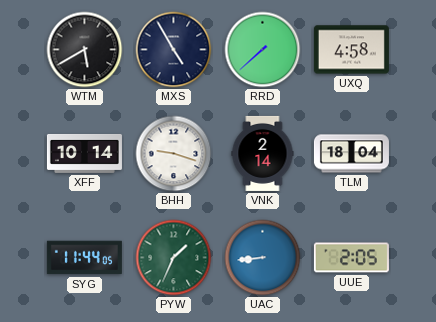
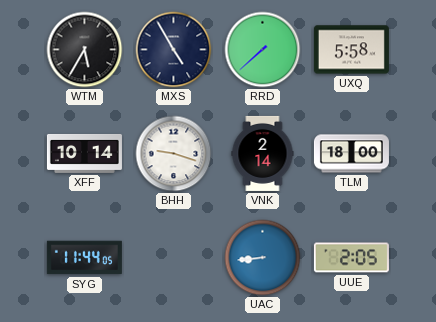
WTM: 5:40 -> 5:35
UXQ: 4:58 -> 5:58
TLM: 18:04 -> 18:00
PYW: 1:34 -> none
